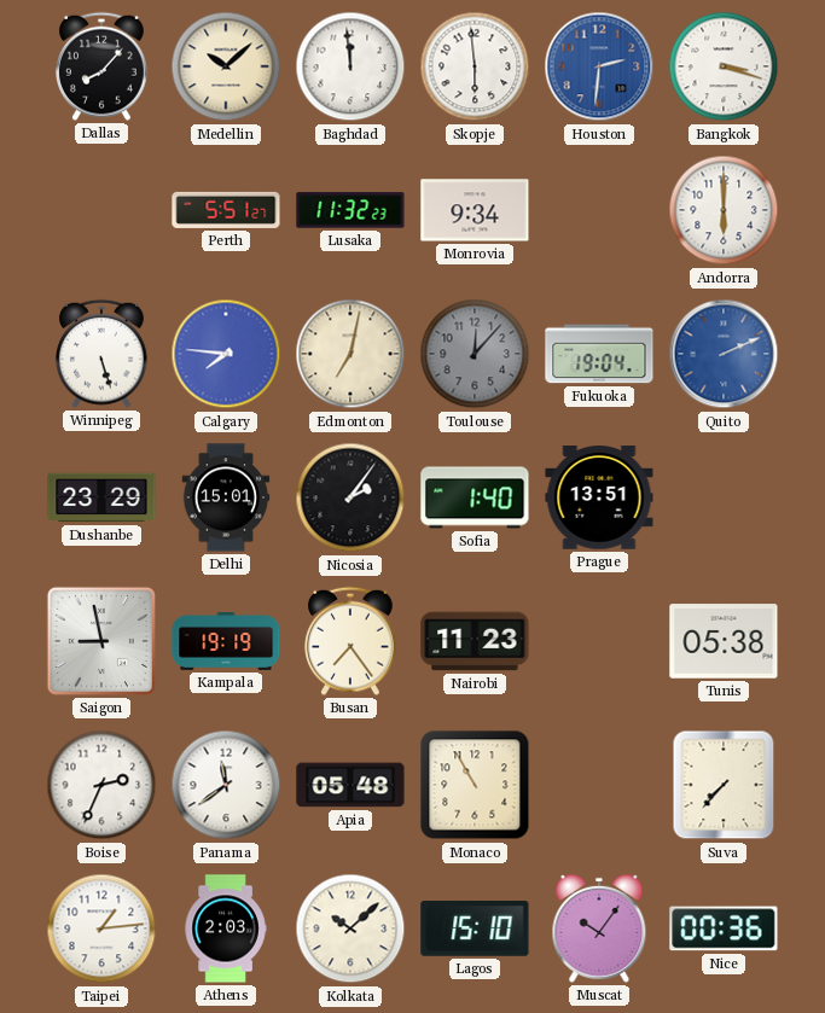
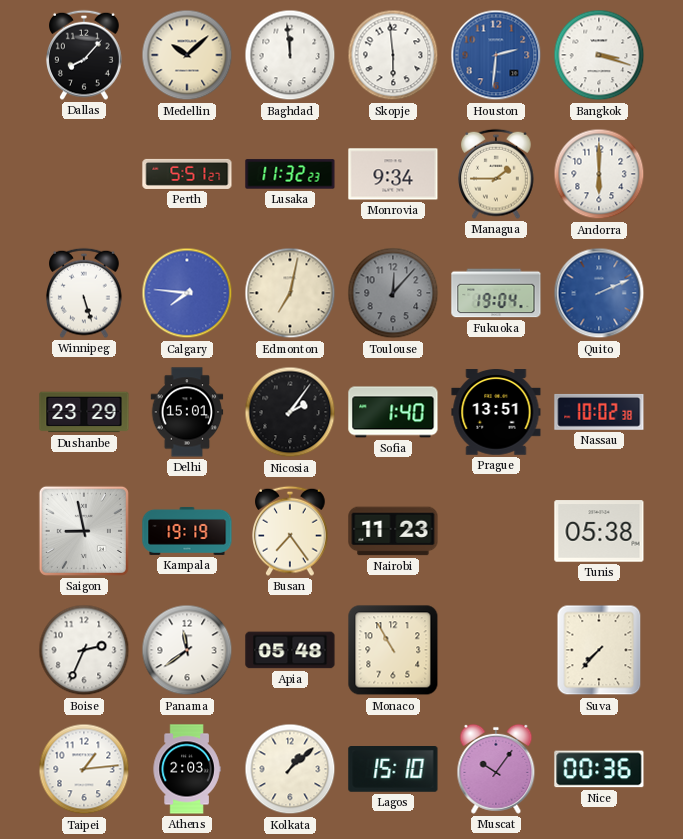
Managua: none -> 1:45
Nassau: none -> 10:02
Kolkata: 10:08 -> 1:08
